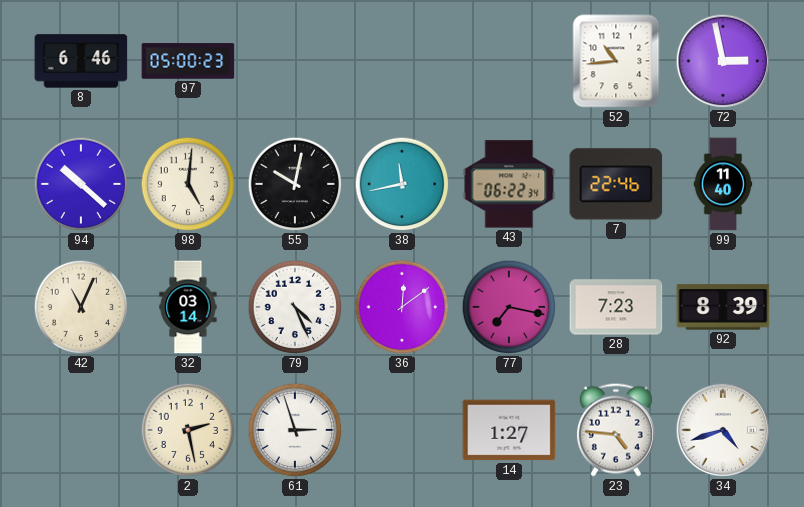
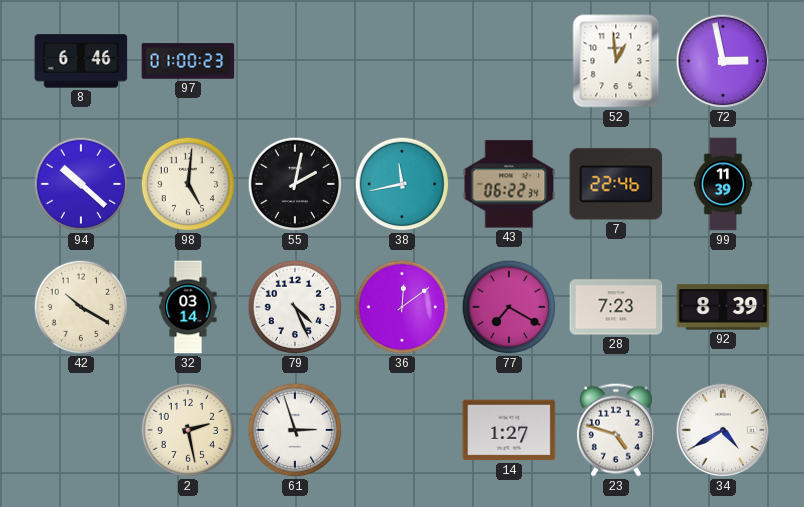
97: 05:00 -> 01:00
52: 10:44 -> 12:59
55: 10:02 -> 2:02
99: 11:40 -> 11:39
42: 11:04 -> 10:20
77: 7:17 -> 7:20
23: 4:46 -> 4:48
34: 4:42 -> 4:40
